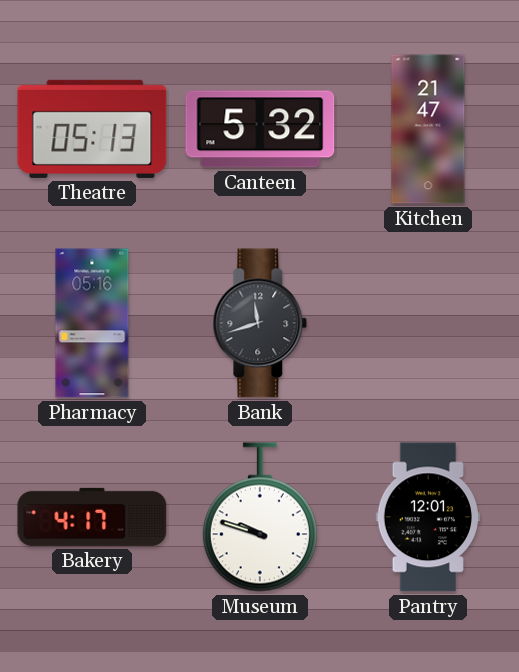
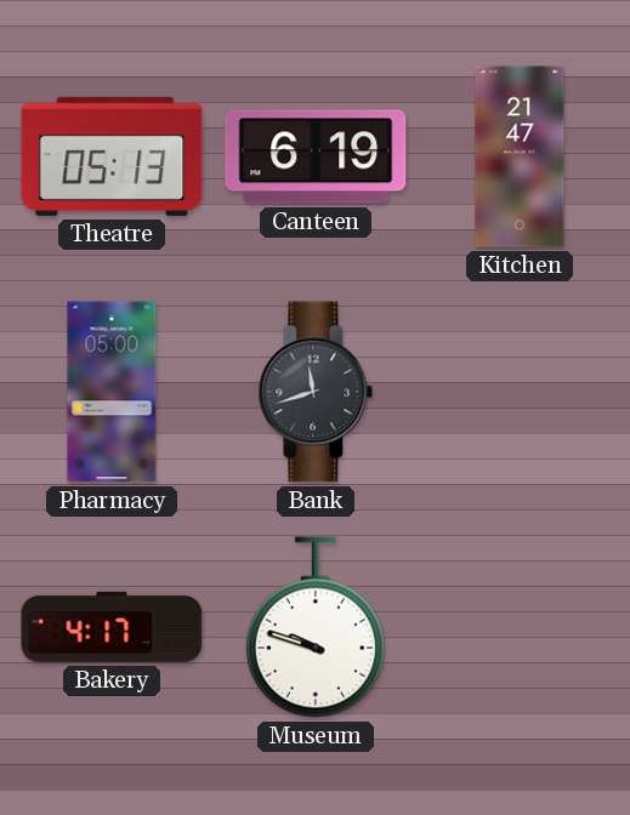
Canteen: 5:32 -> 6:19
Pharmacy: 05:16 -> 05:00
Pantry: 12:01 -> none
